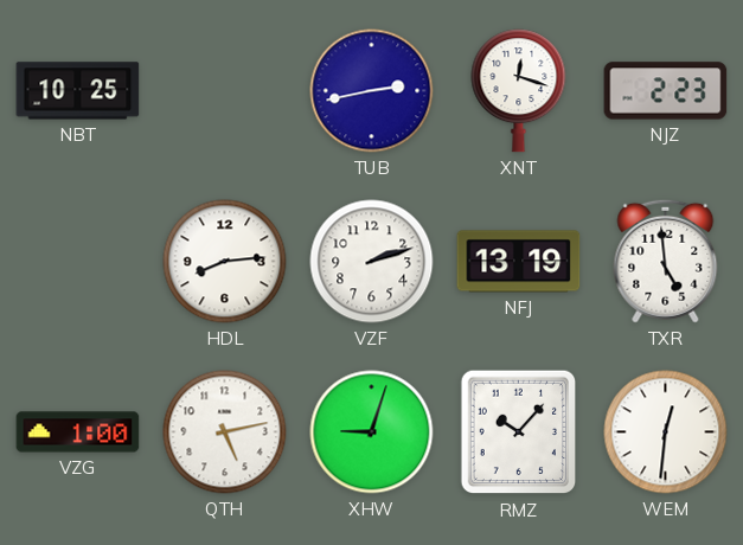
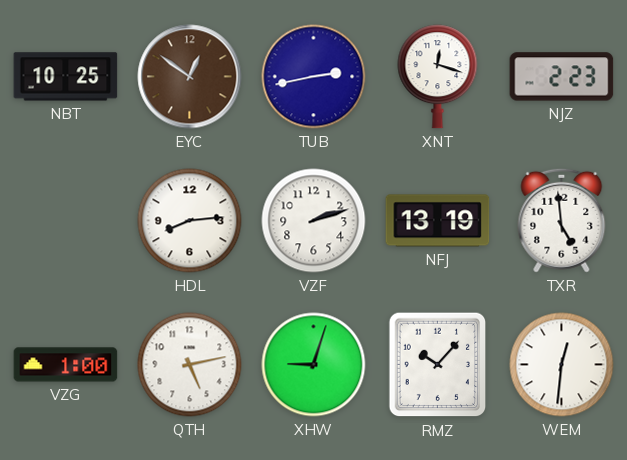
EYC: none -> 12:51
